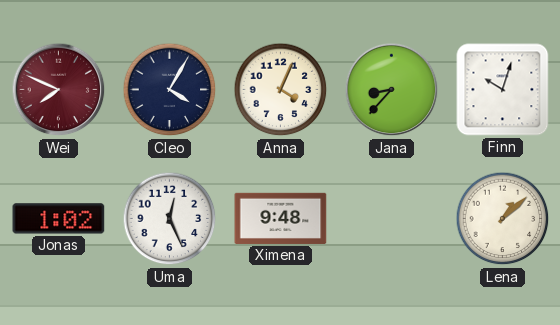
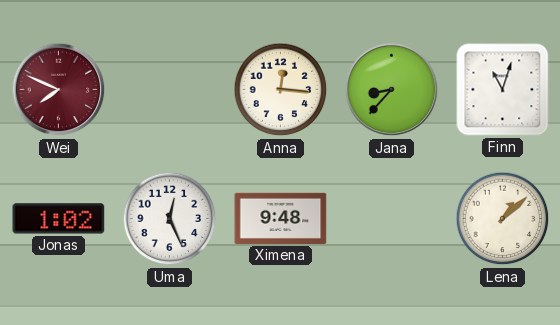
Cleo: 4:05 -> none
Anna: 4:04 -> 12:16
Finn: 10:03 -> 11:03
